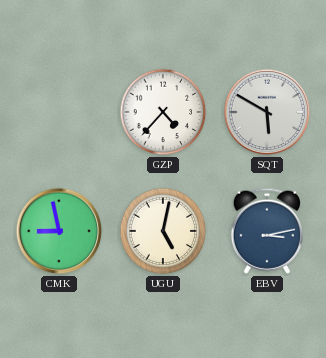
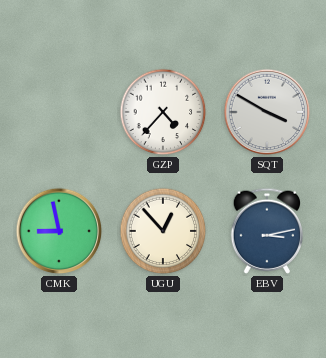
SQT: 5:50 -> 3:50
UGU: 5:02 -> 12:53
